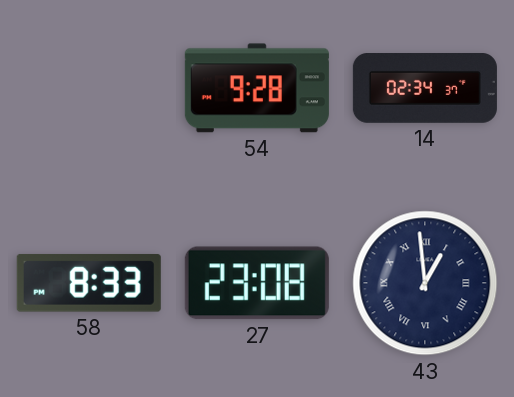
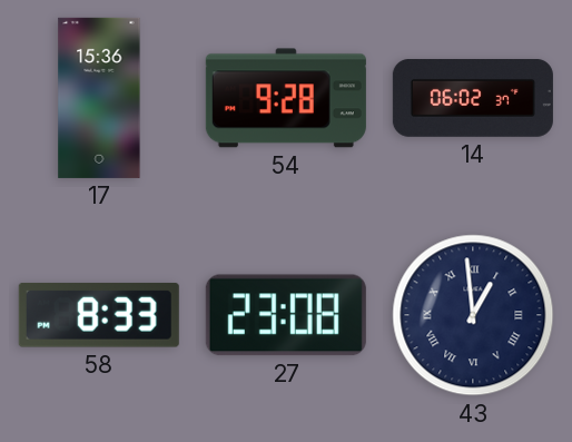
17: none -> 15:36
14: 02:34 -> 06:02
